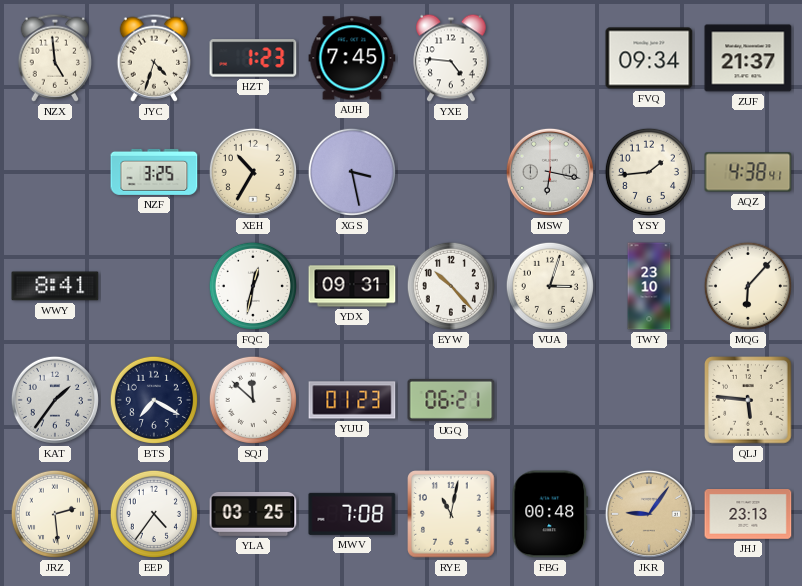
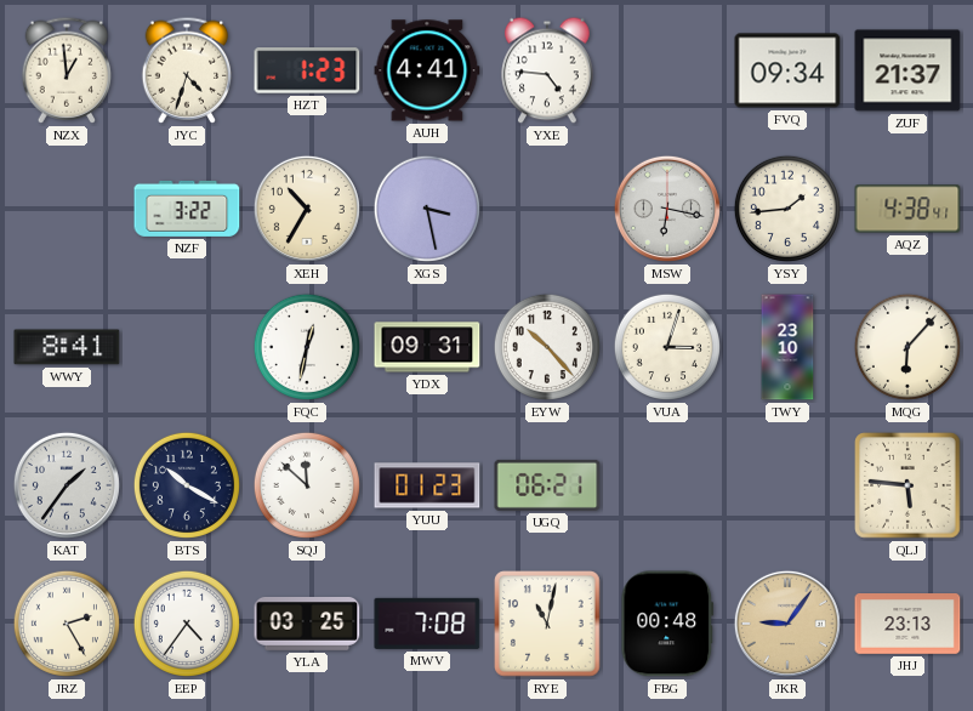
NZX: 4:59 -> 12:59
AUH: 7:45 -> 4:41
NZF: 3:25 -> 3:22
BTS: 7:20 -> 10:20
JRZ: 2:29 -> 2:25
